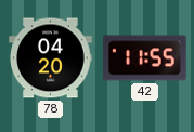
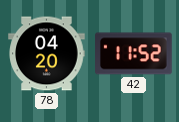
42: 11:55 -> 11:52
